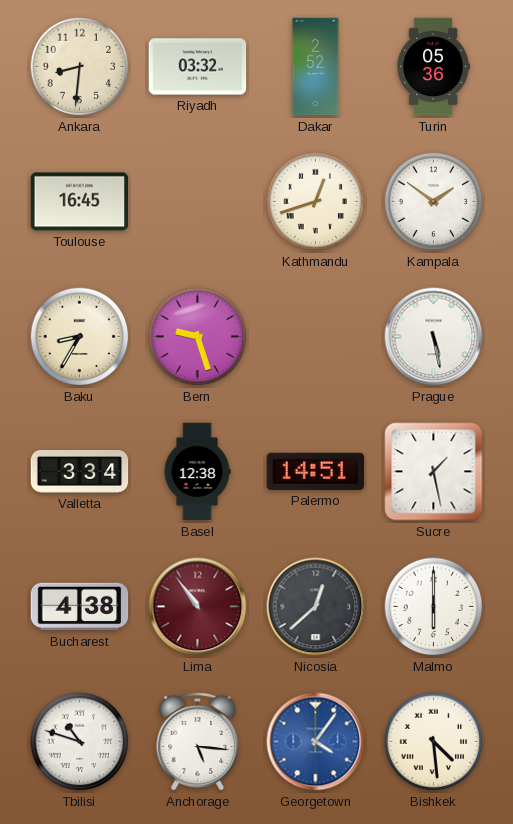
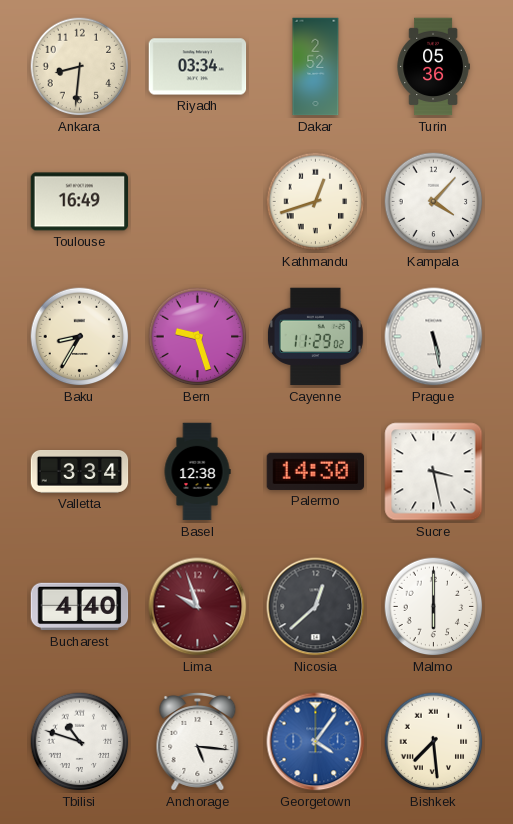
Riyadh: 03:32 -> 03:34
Toulouse: 16:45 -> 16:49
Kampala: 1:51 -> 4:07
Cayenne: none -> 11:29
Palermo: 14:51 -> 14:30
Sucre: 1:28 -> 3:28
Bucharest: 4:38 -> 4:40
Lima: 10:54 -> 9:57
Bishkek: 4:29 -> 7:29
